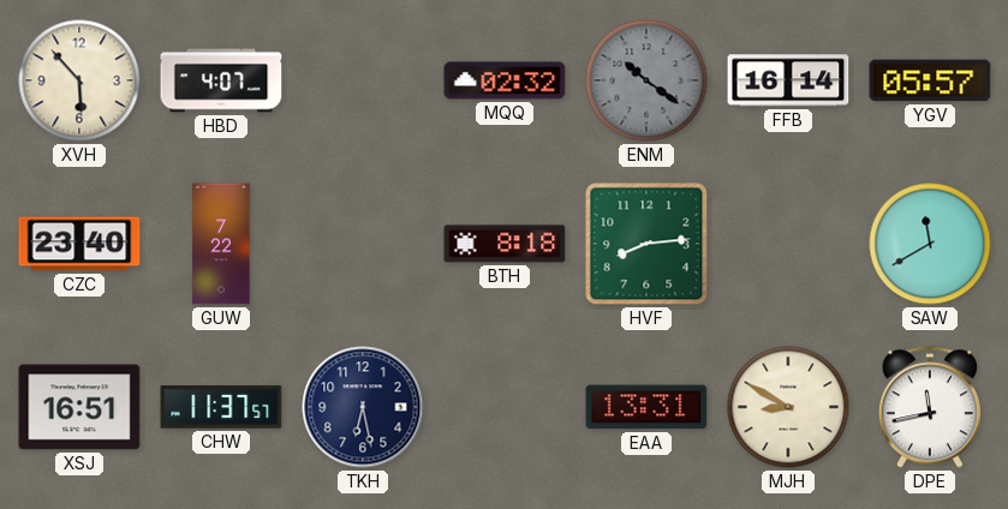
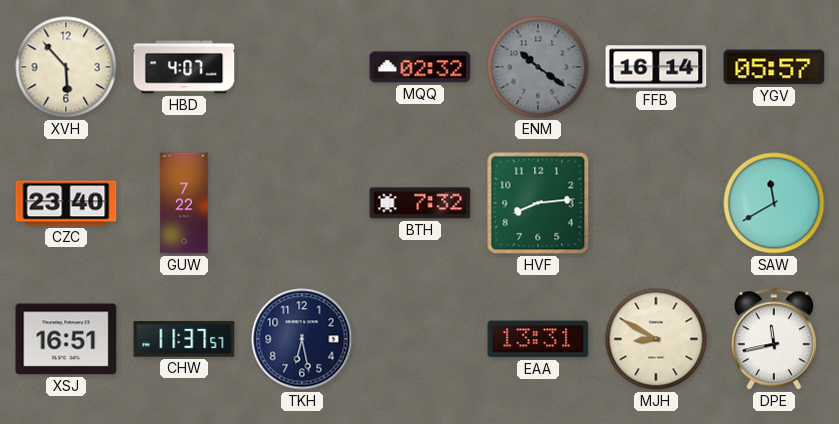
BTH: 8:18 -> 7:32
